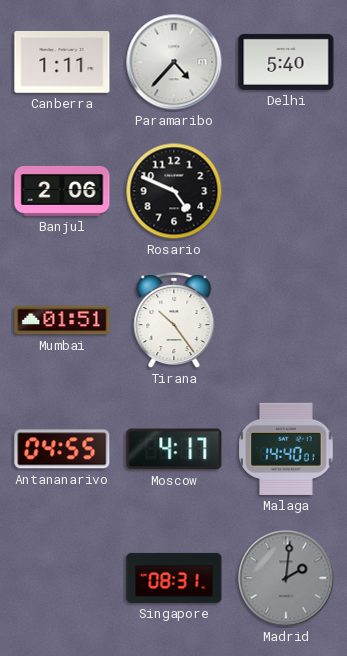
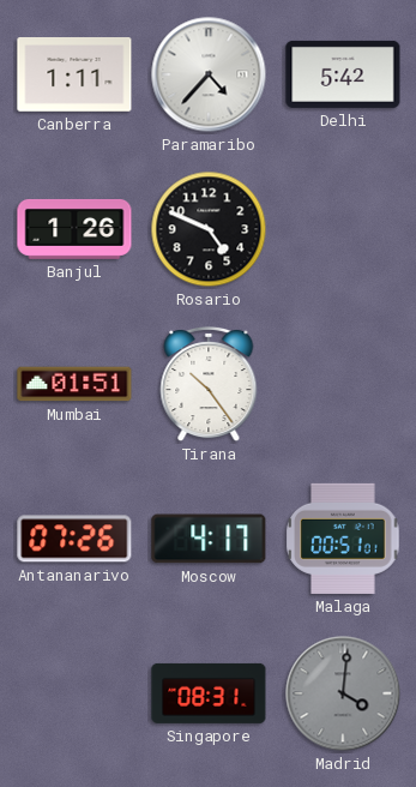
Delhi: 5:40 -> 5:42
Banjul: 2:06 -> 1:26
Antananarivo: 04:55 -> 07:26
Malaga: 14:40 -> 00:51
Madrid: 2:01 -> 4:01
